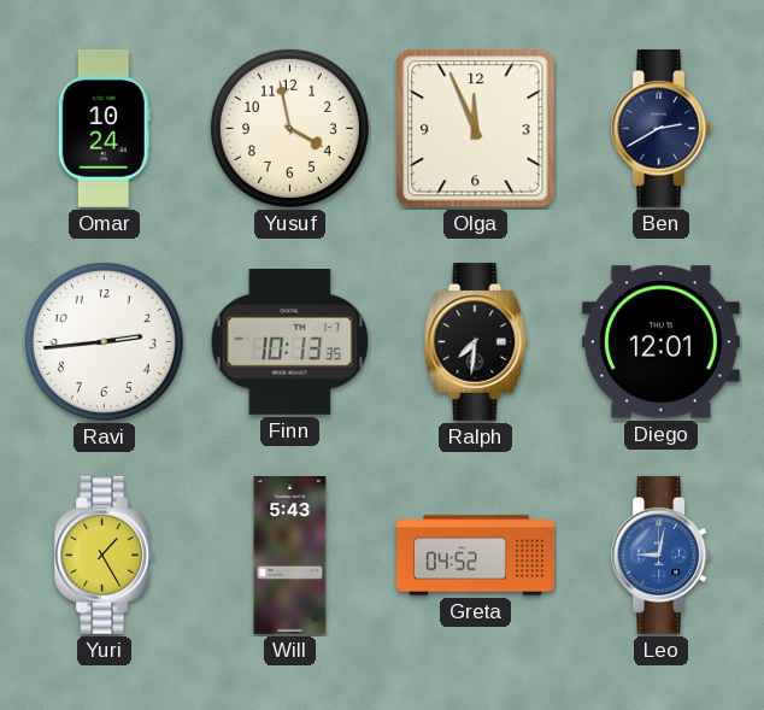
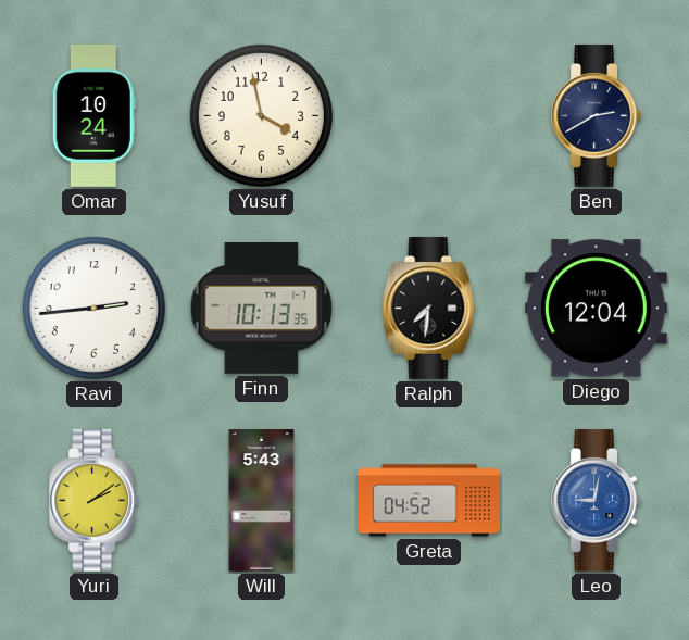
Olga: 11:56 -> none
Diego: 12:01 -> 12:04
Yuri: 1:25 -> 2:09
